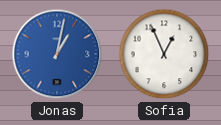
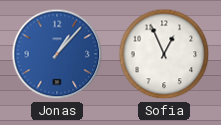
Jonas: 1:02 -> 1:07
